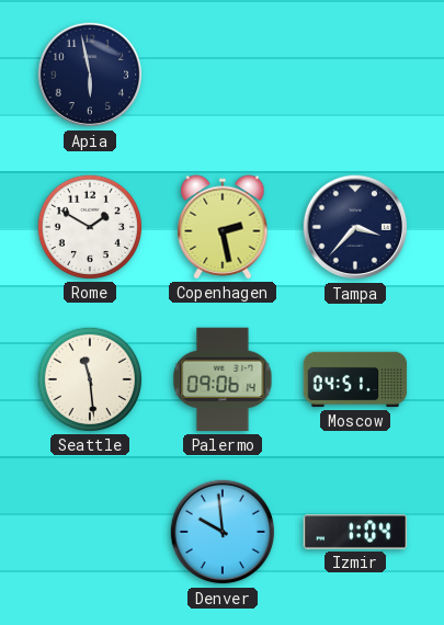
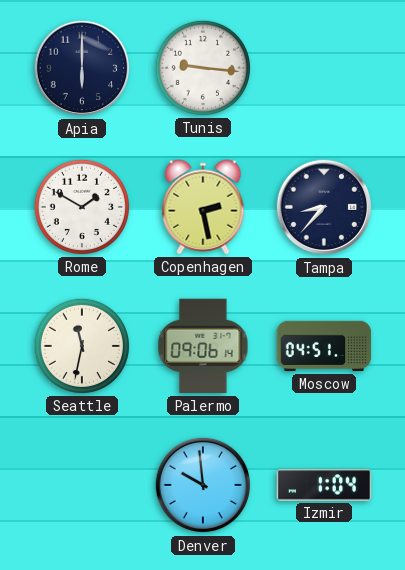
Apia: 5:58 -> 6:00
Tunis: none -> 9:16
Tampa: 3:37 -> 8:37
Seattle: 11:29 -> 11:32
